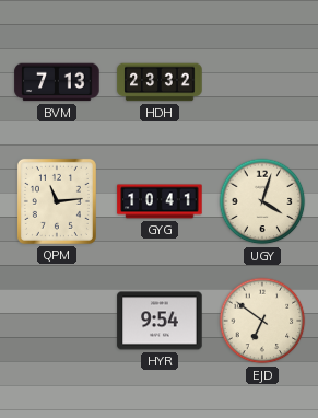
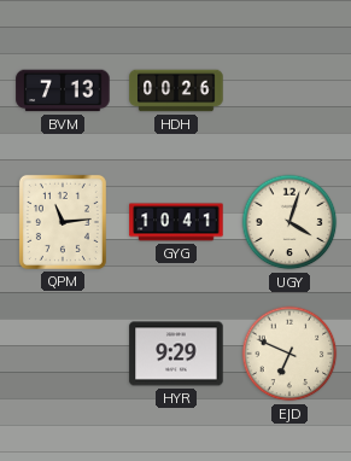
HDH: 23:32 -> 00:26
HYR: 9:54 -> 9:29
EJD: 6:51 -> 6:49
